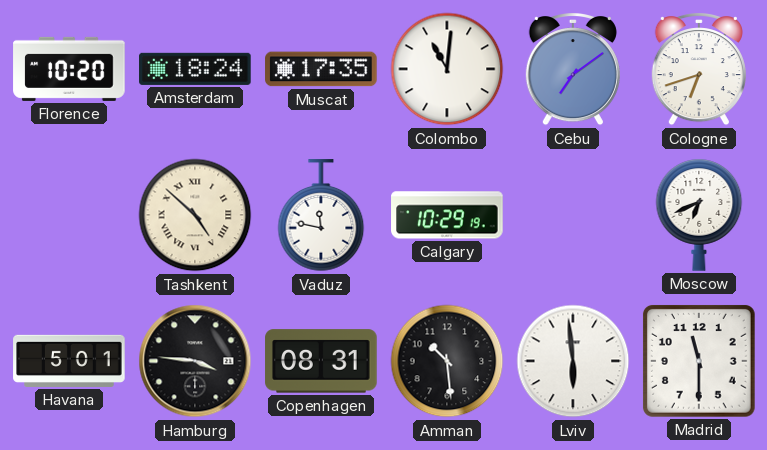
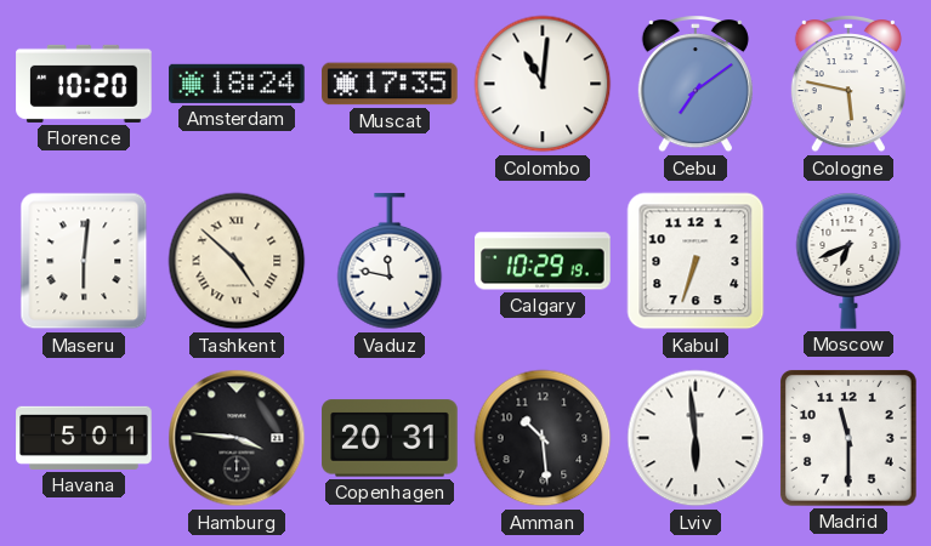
Cologne: 6:42 -> 5:47
Maseru: none -> 6:01
Kabul: none -> 6:33
Copenhagen: 08:31 -> 20:31
